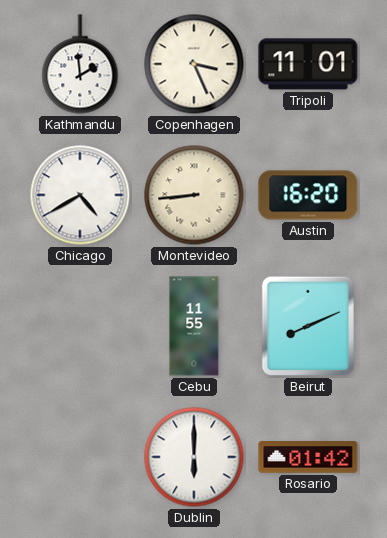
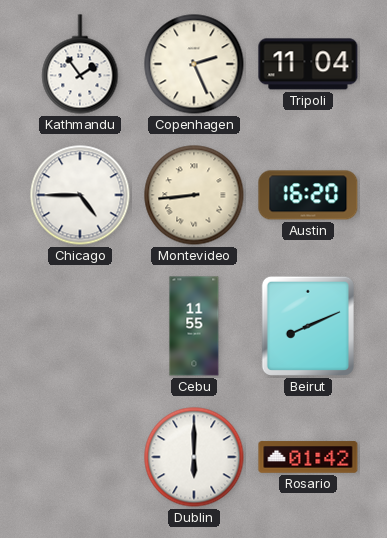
Kathmandu: 1:59 -> 1:54
Copenhagen: 3:26 -> 2:26
Tripoli: 11:01 -> 11:04
Chicago: 4:40 -> 4:45
